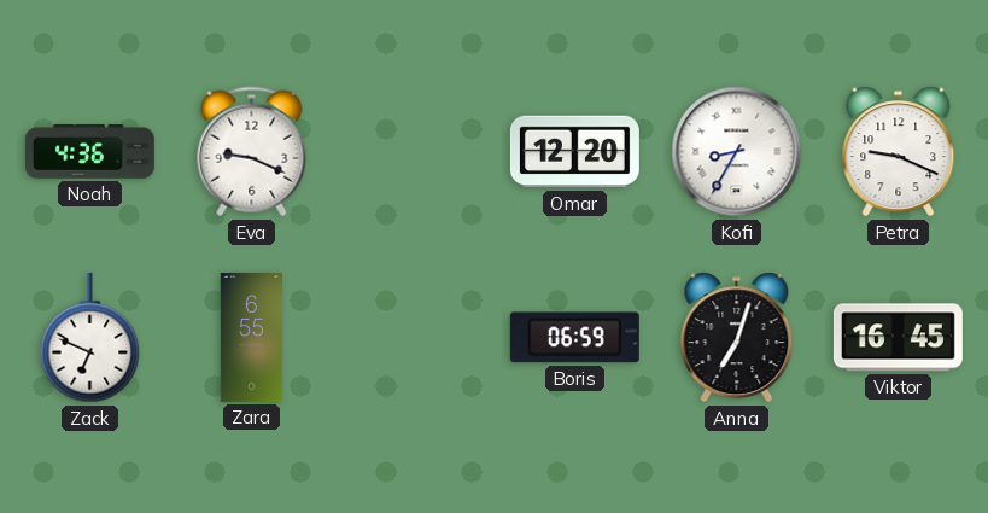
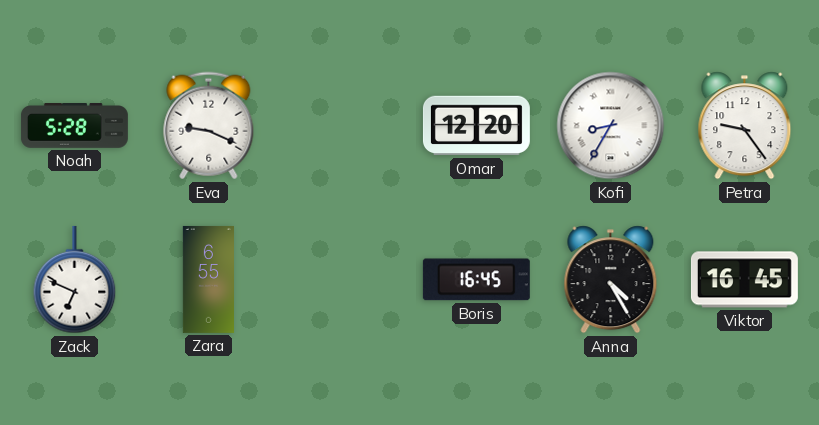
Noah: 4:36 -> 5:28
Petra: 9:19 -> 9:24
Boris: 06:59 -> 16:45
Anna: 7:03 -> 4:25
